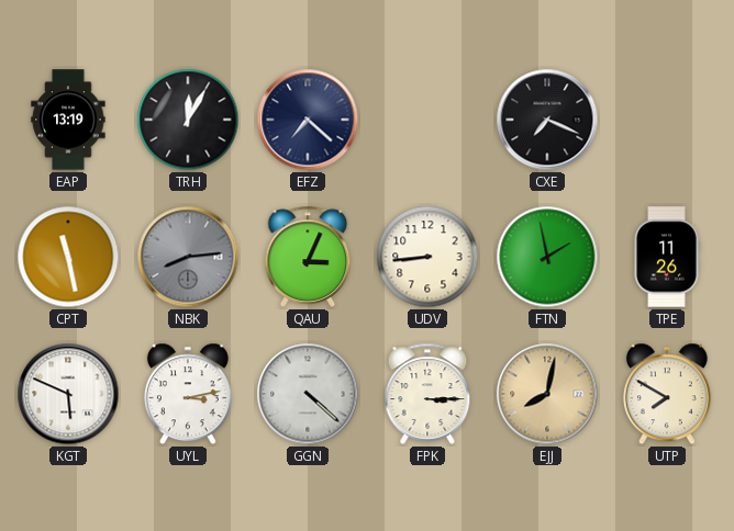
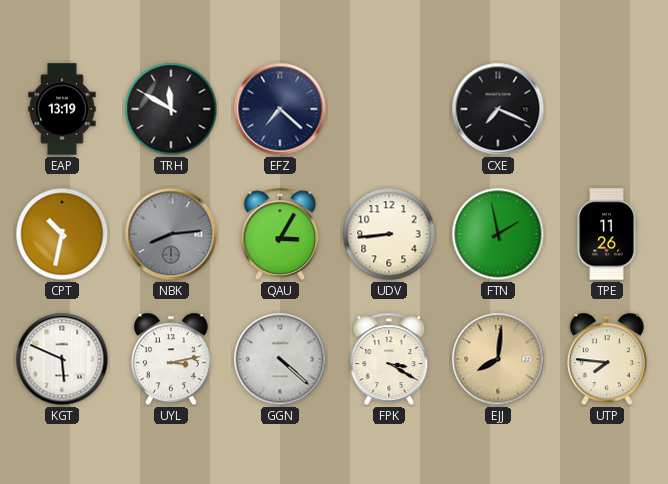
TRH: 12:05 -> 11:50
CPT: 11:28 -> 10:32
QAU: 3:04 -> 3:05
FPK: 3:15 -> 3:20
EJJ: 8:02 -> 8:01
UTP: 7:50 -> 7:46
